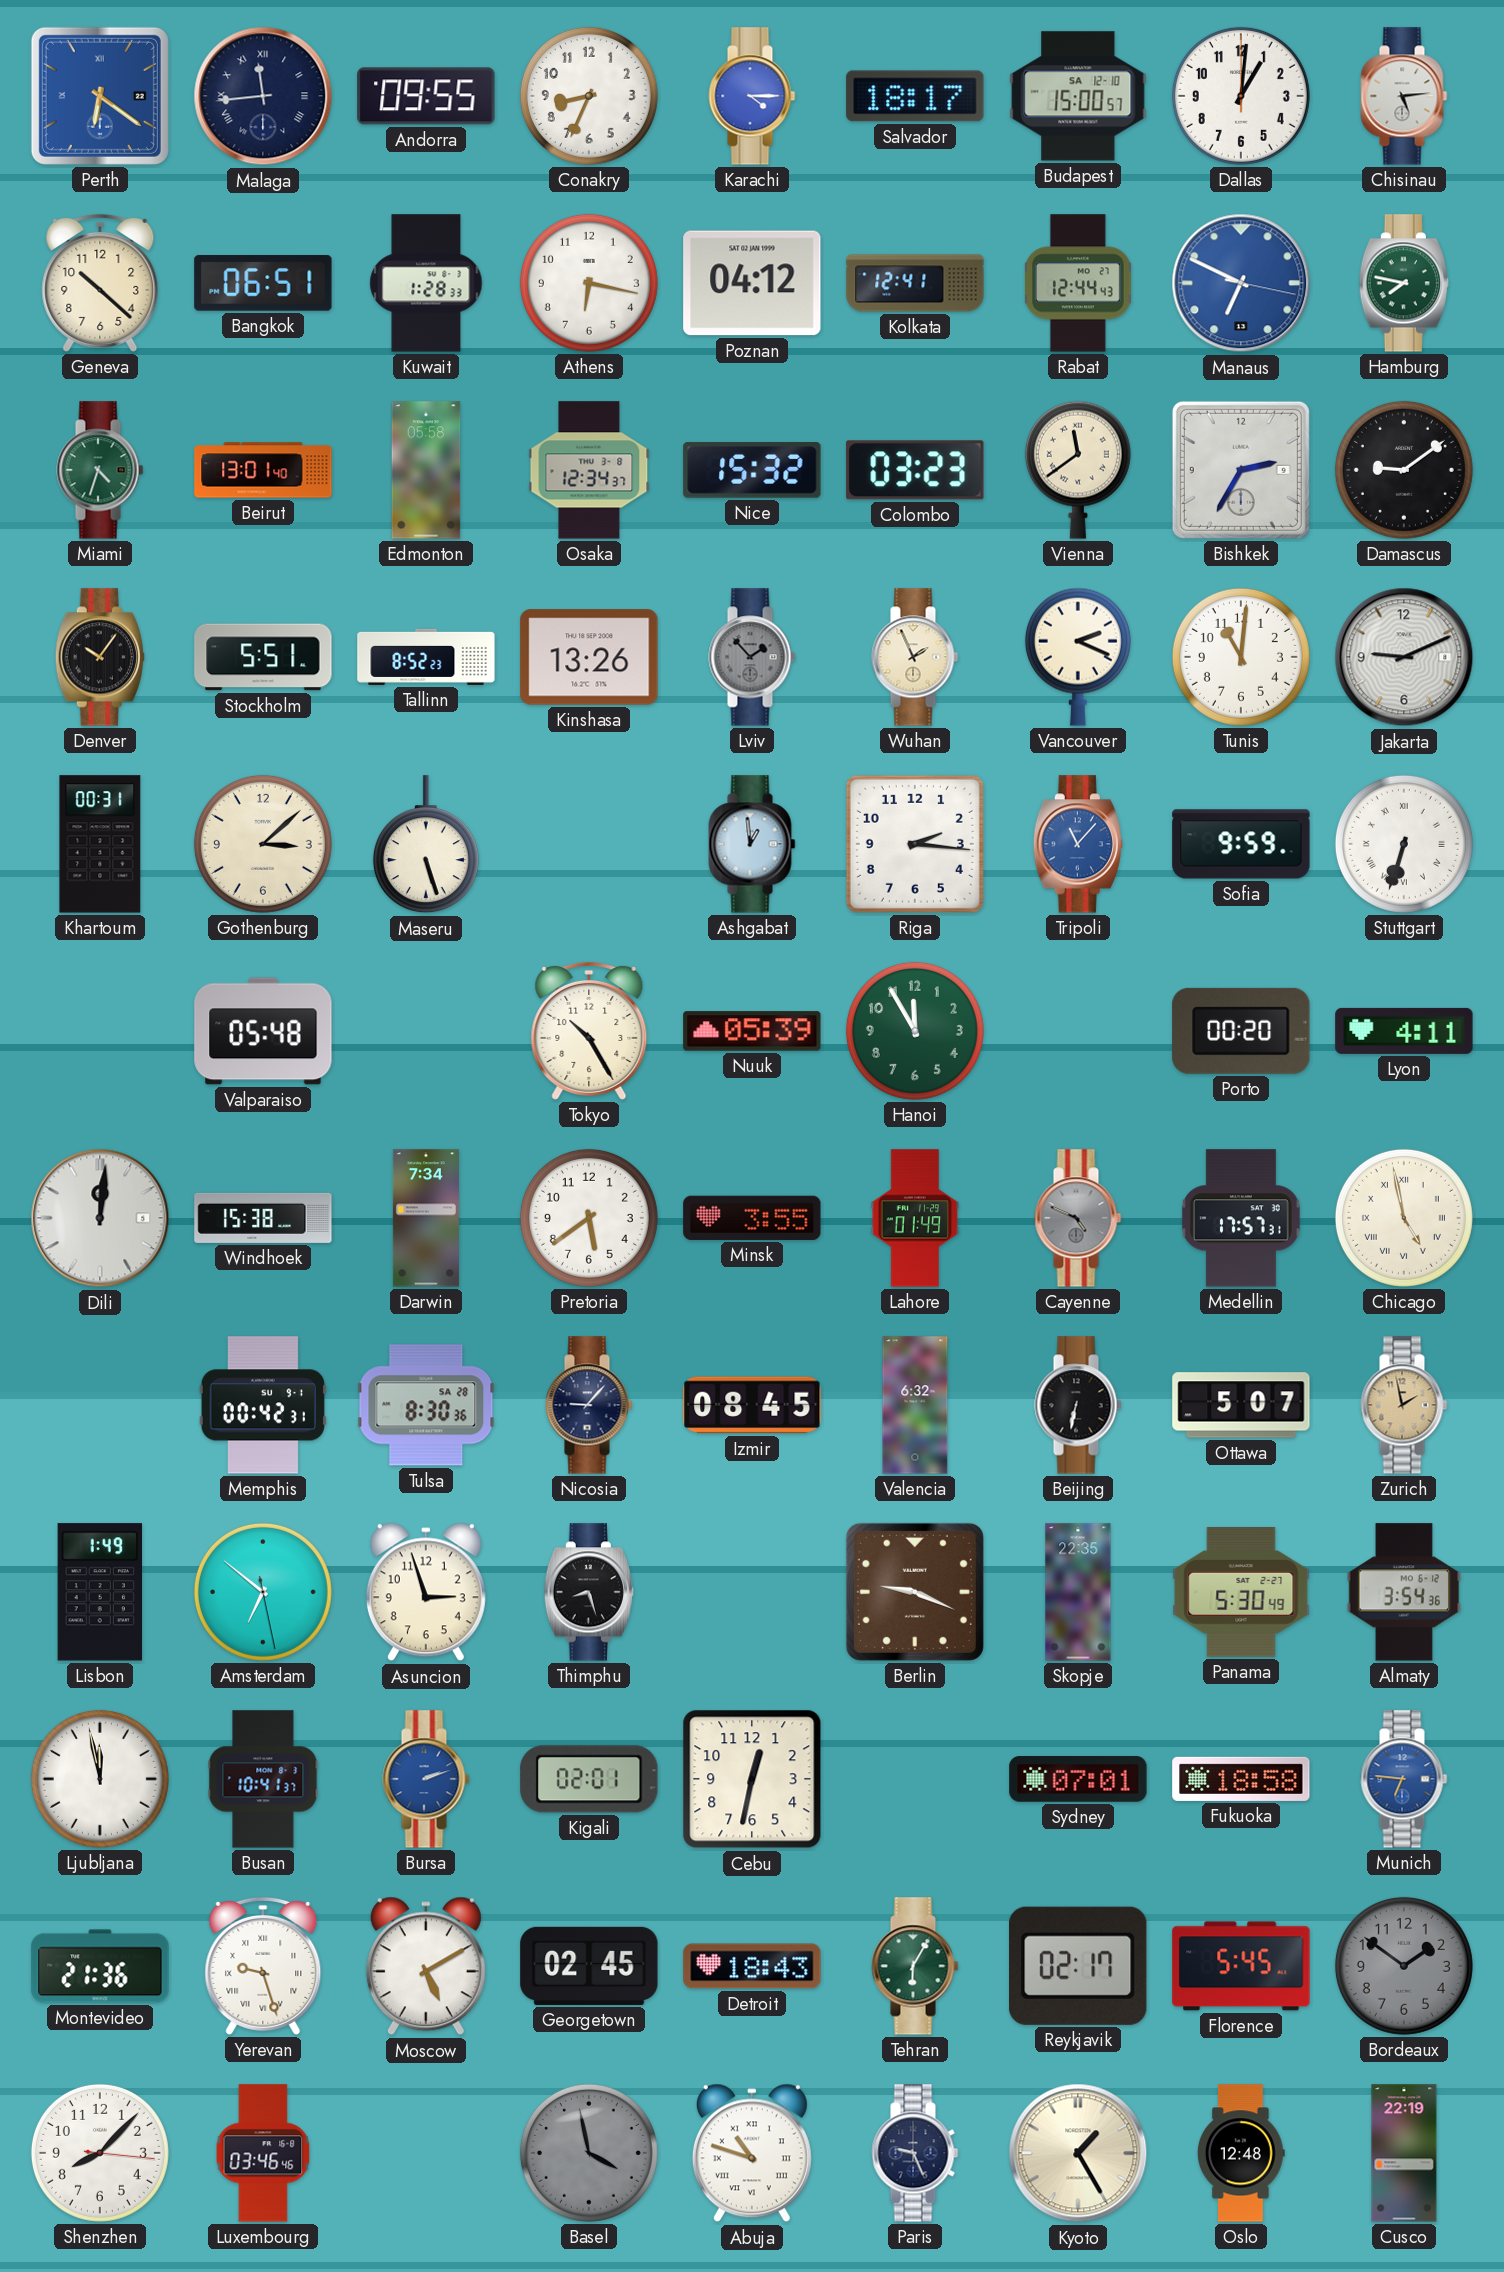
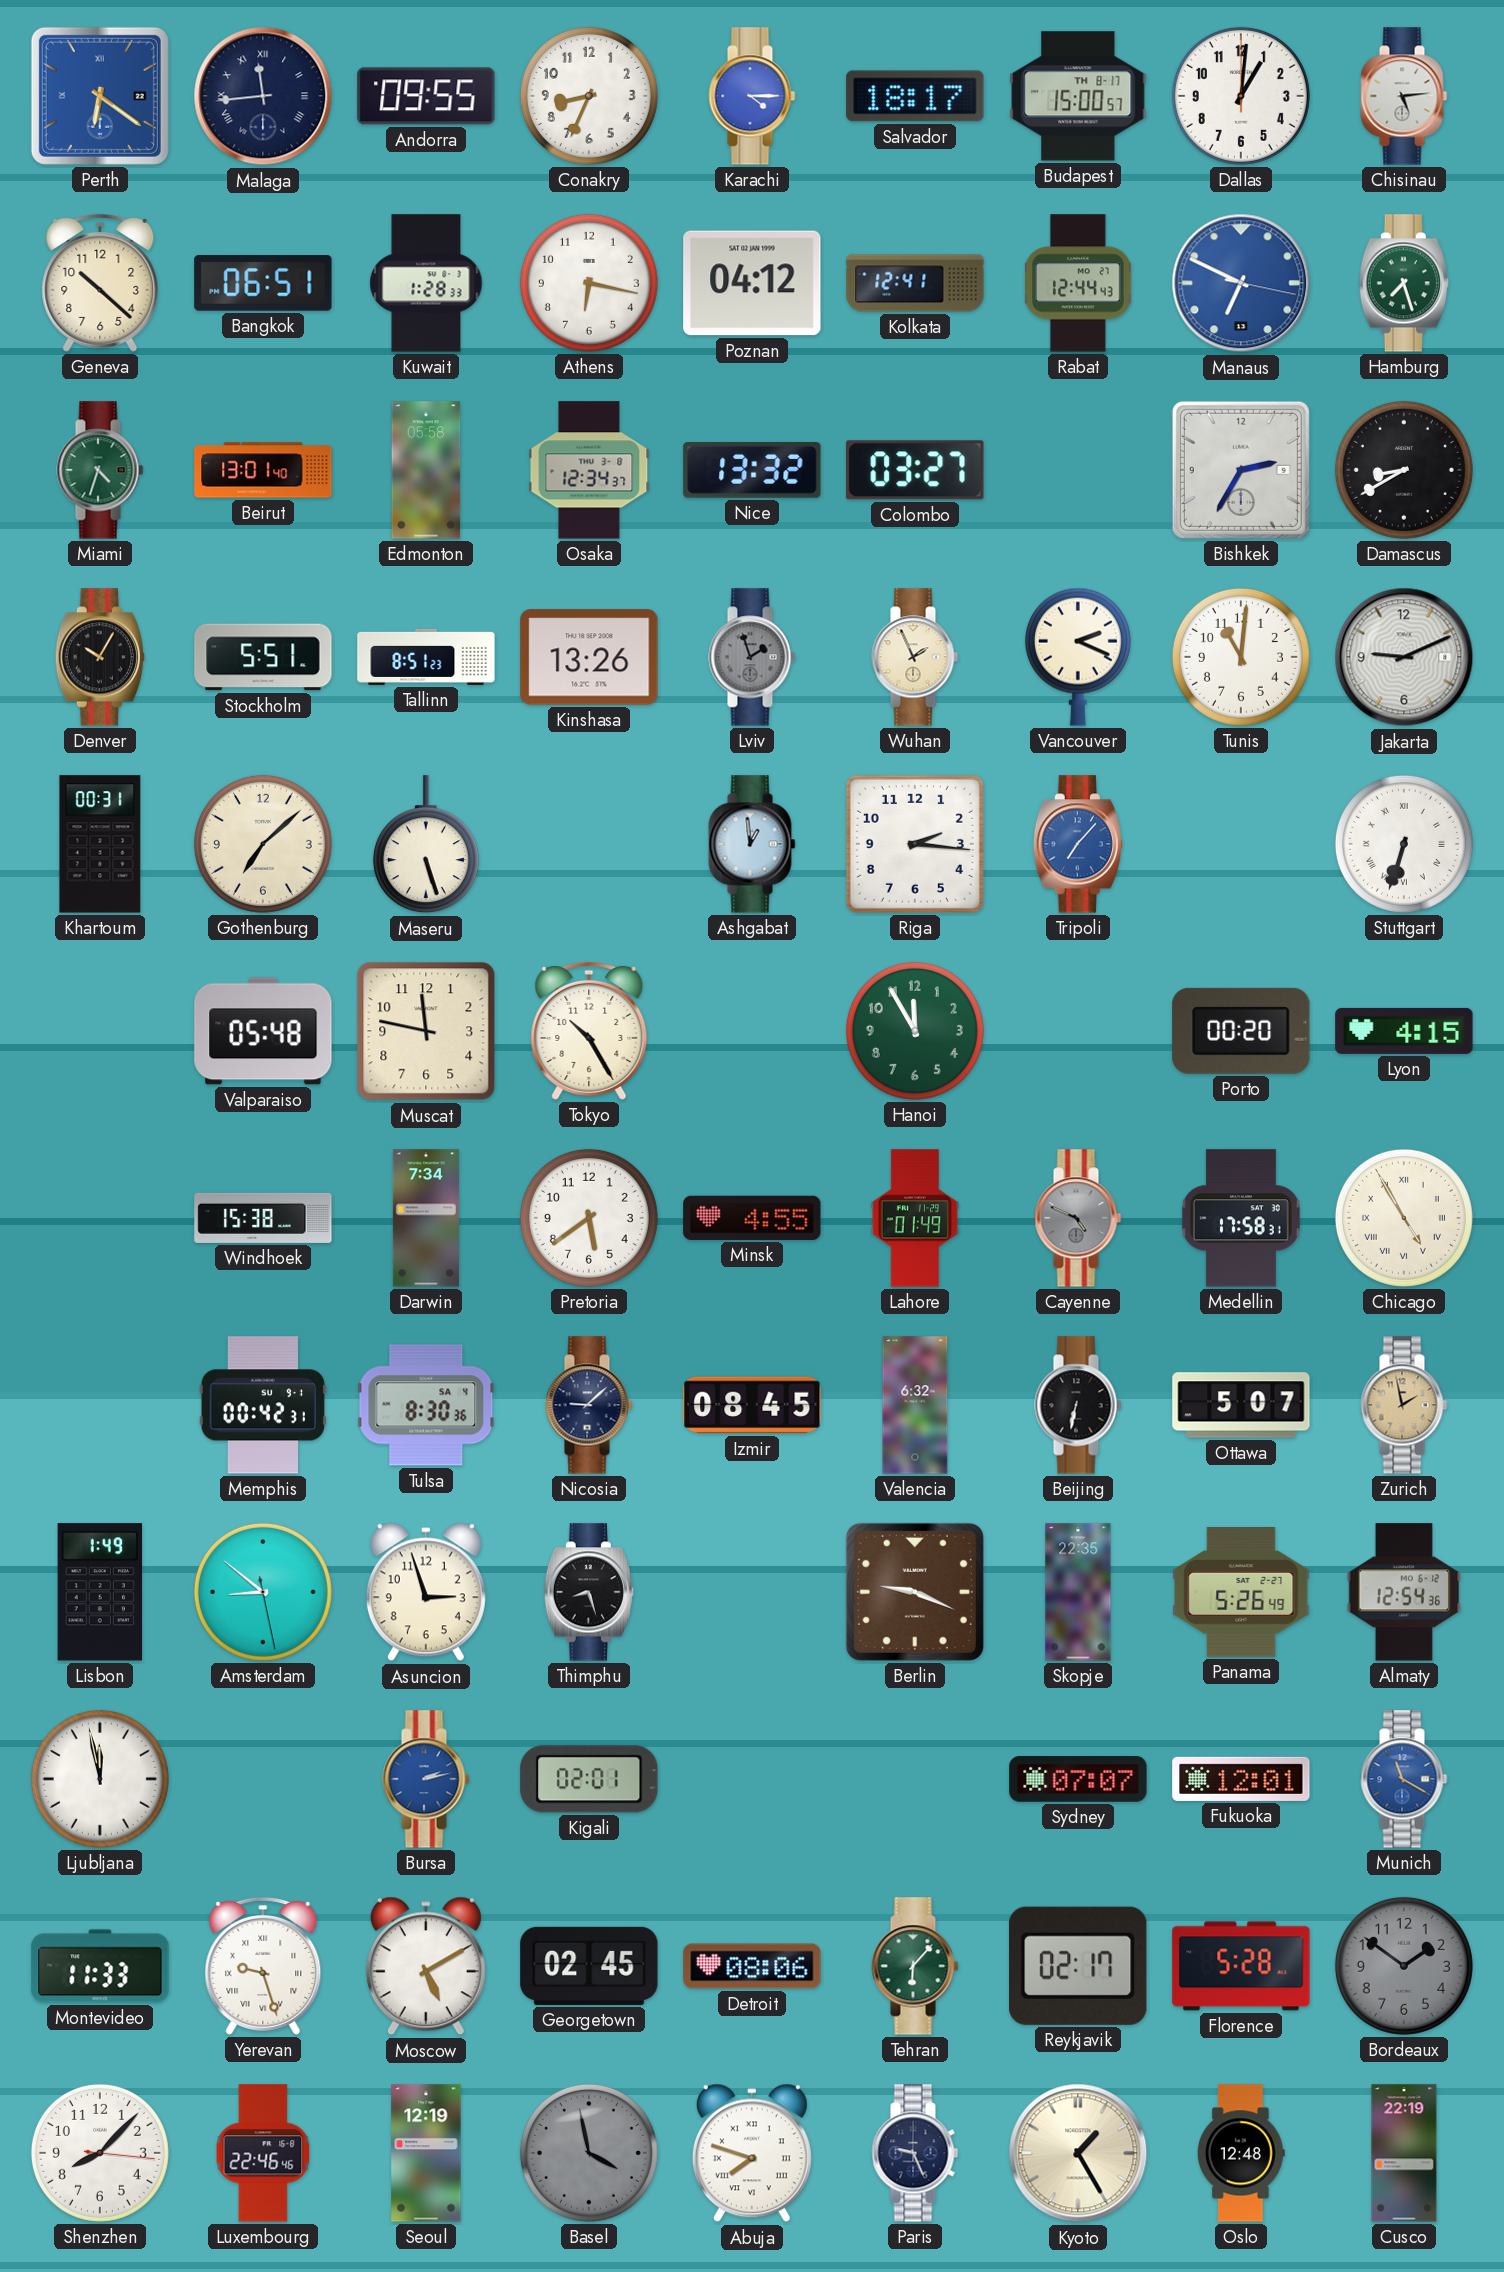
Budapest date: SA 12-10 -> TH 8-17
Hamburg: 7:47 -> 7:27
Nice: 15:32 -> 13:32
Colombo: 03:23 -> 03:27
Vienna: 11:39 -> none
Damascus: 9:09 -> 8:40
Denver: 10:06 -> 10:05
Tallinn: 8:52 -> 8:51
Lviv: 1:53 -> 1:57
Gothenburg: 3:08 -> 7:08
Tripoli: 11:07 -> 7:07
Sofia: 9:59 -> none
Muscat: none -> 11:47
Nuuk: 05:39 -> none
Lyon: 4:11 -> 4:15
Dili: 12:01 -> none
Minsk: 3:55 -> 4:55
Medellin: 17:57 -> 17:58
Chicago: 4:58 -> 4:55
Tulsa date: SA 28 -> SA 4
Nicosia: 9:07 -> 9:08
Amsterdam: 6:51 -> 8:51
Panama: 5:30 -> 5:26
Almaty: 3:54 -> 12:54
Busan: 10:41 -> none
Bursa: 2:12 -> 2:13
Cebu: 12:32 -> none
Sydney: 07:01 -> 07:07
Fukuoka: 18:58 -> 12:01
Munich: 6:46 -> 11:20
Montevideo: 21:36 -> 11:33
Detroit: 18:43 -> 08:06
Tehran: 6:05 -> 6:07
Florence: 5:45 -> 5:28
Luxembourg: 03:46 -> 22:46
Seoul: none -> 12:19
Abuja: 10:48 -> 7:48
